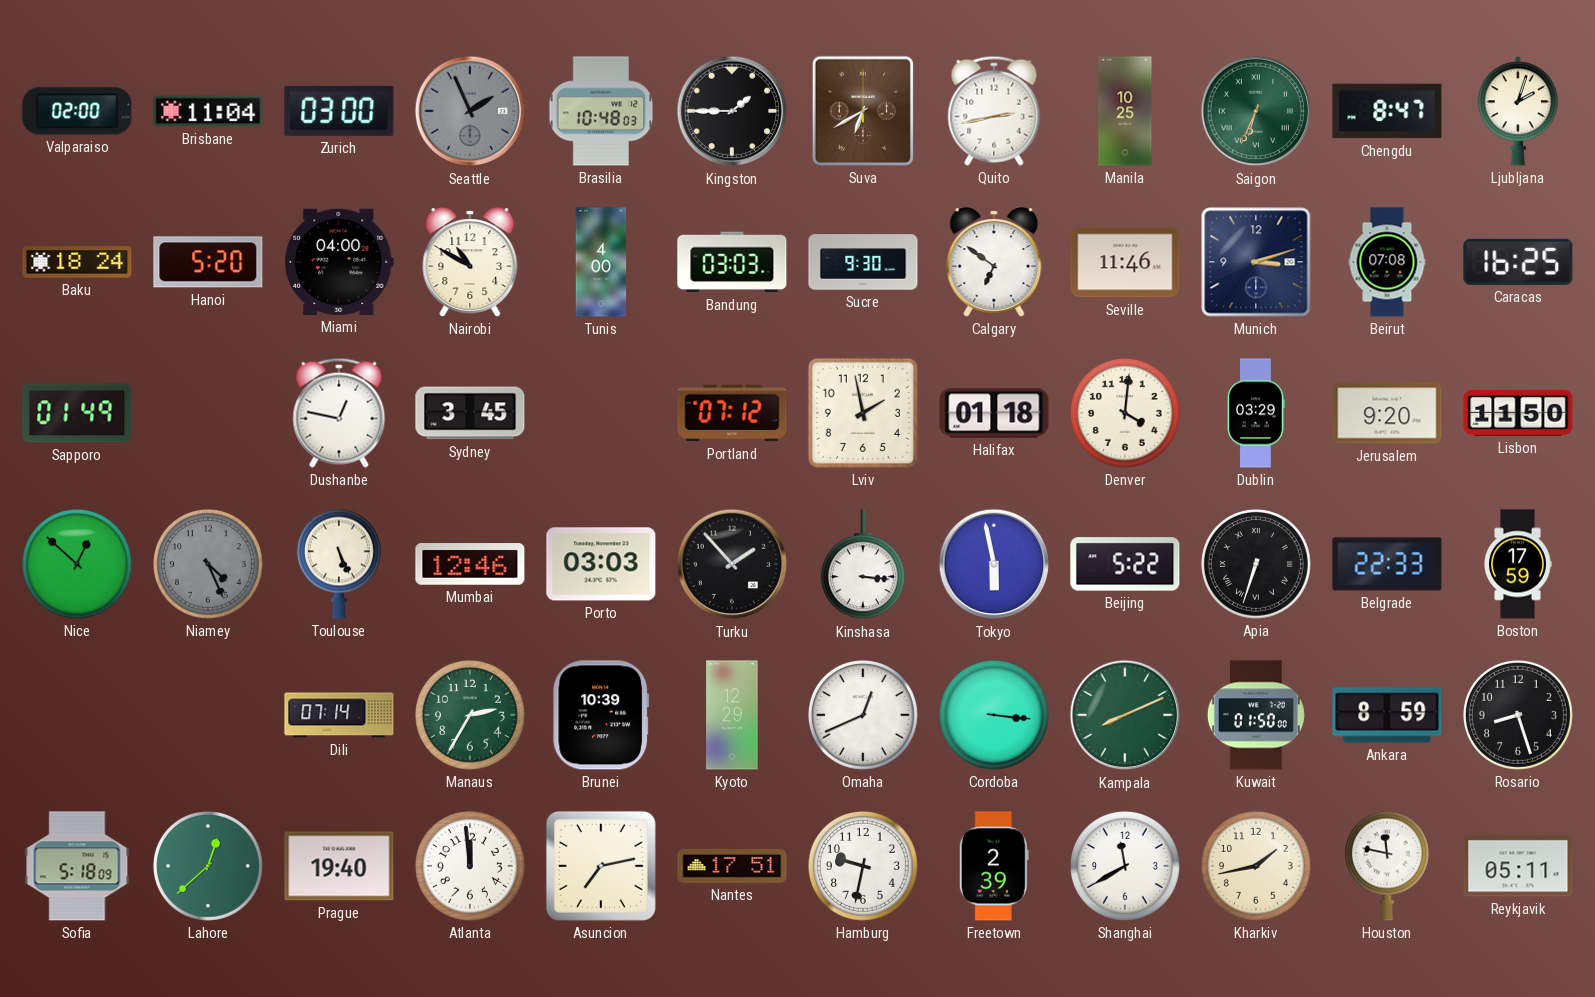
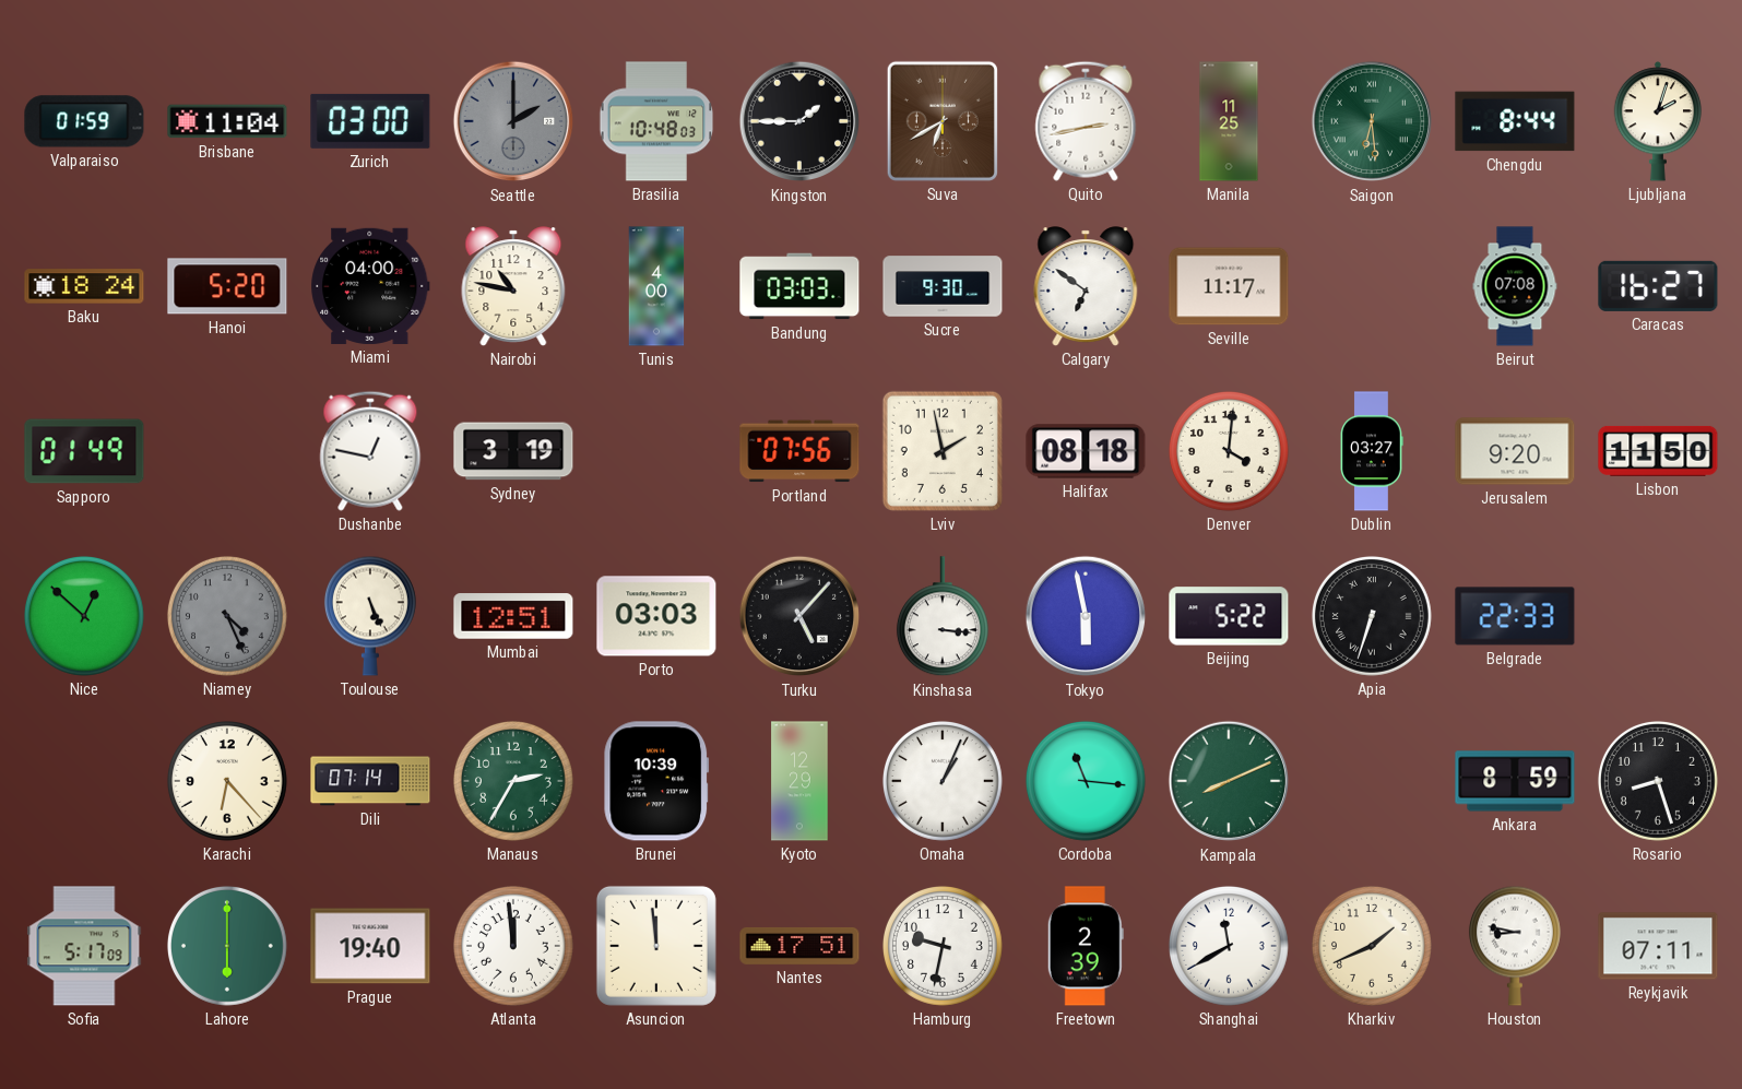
Valparaiso: 02:00 -> 01:59
Seattle: 1:56 -> 2:00
Manila: 10:25 -> 11:25
Saigon: 6:34 -> 6:29
Chengdu: 8:47 -> 8:44
Nairobi: 10:50 -> 10:47
Seville: 11:46 -> 11:17
Munich: 3:12 -> none
Caracas: 16:25 -> 16:27
Sydney: 3:45 -> 3:19
Portland: 07:12 -> 07:56
Halifax: 01:18 -> 08:18
Dublin: 03:29 -> 03:27
Mumbai: 12:46 -> 12:51
Turku: 1:53 -> 5:07
Boston: 17:59 -> none
Karachi: none -> 6:23
Omaha: 12:41 -> 1:04
Cordoba: 3:16 -> 11:16
Kuwait: 01:50 -> none
Sofia: 5:18 -> 5:17
Lahore: 12:38 -> 6:00
Asuncion: 7:13 -> 11:59
Kharkiv: 1:43 -> 1:41
Houston: 11:47 -> 8:47
Reykjavik: 05:11 -> 07:11
